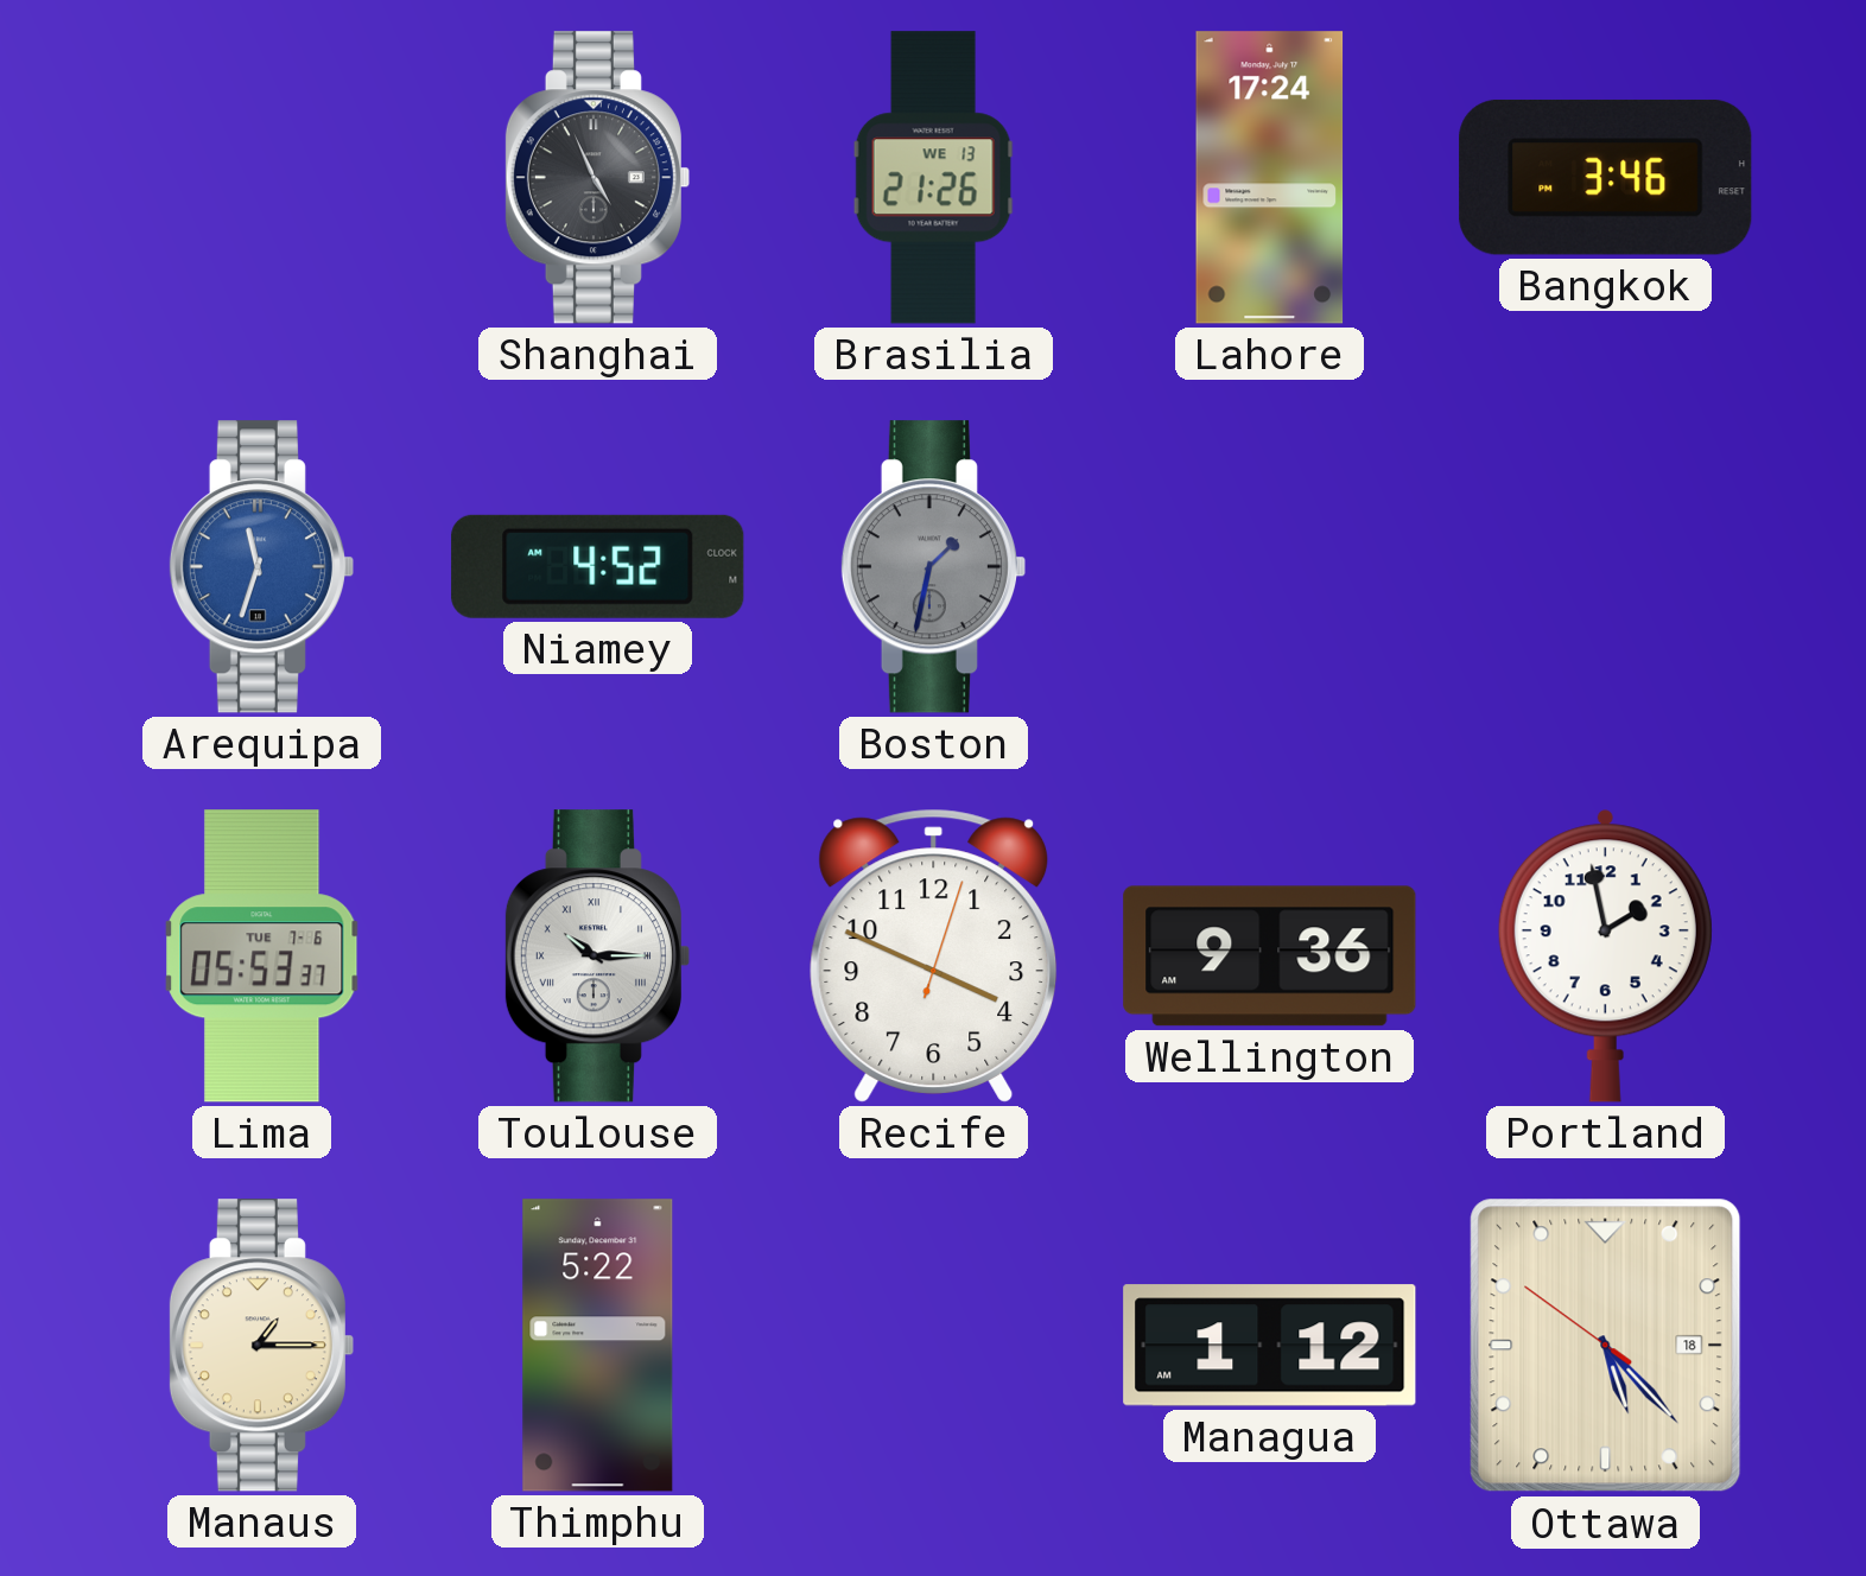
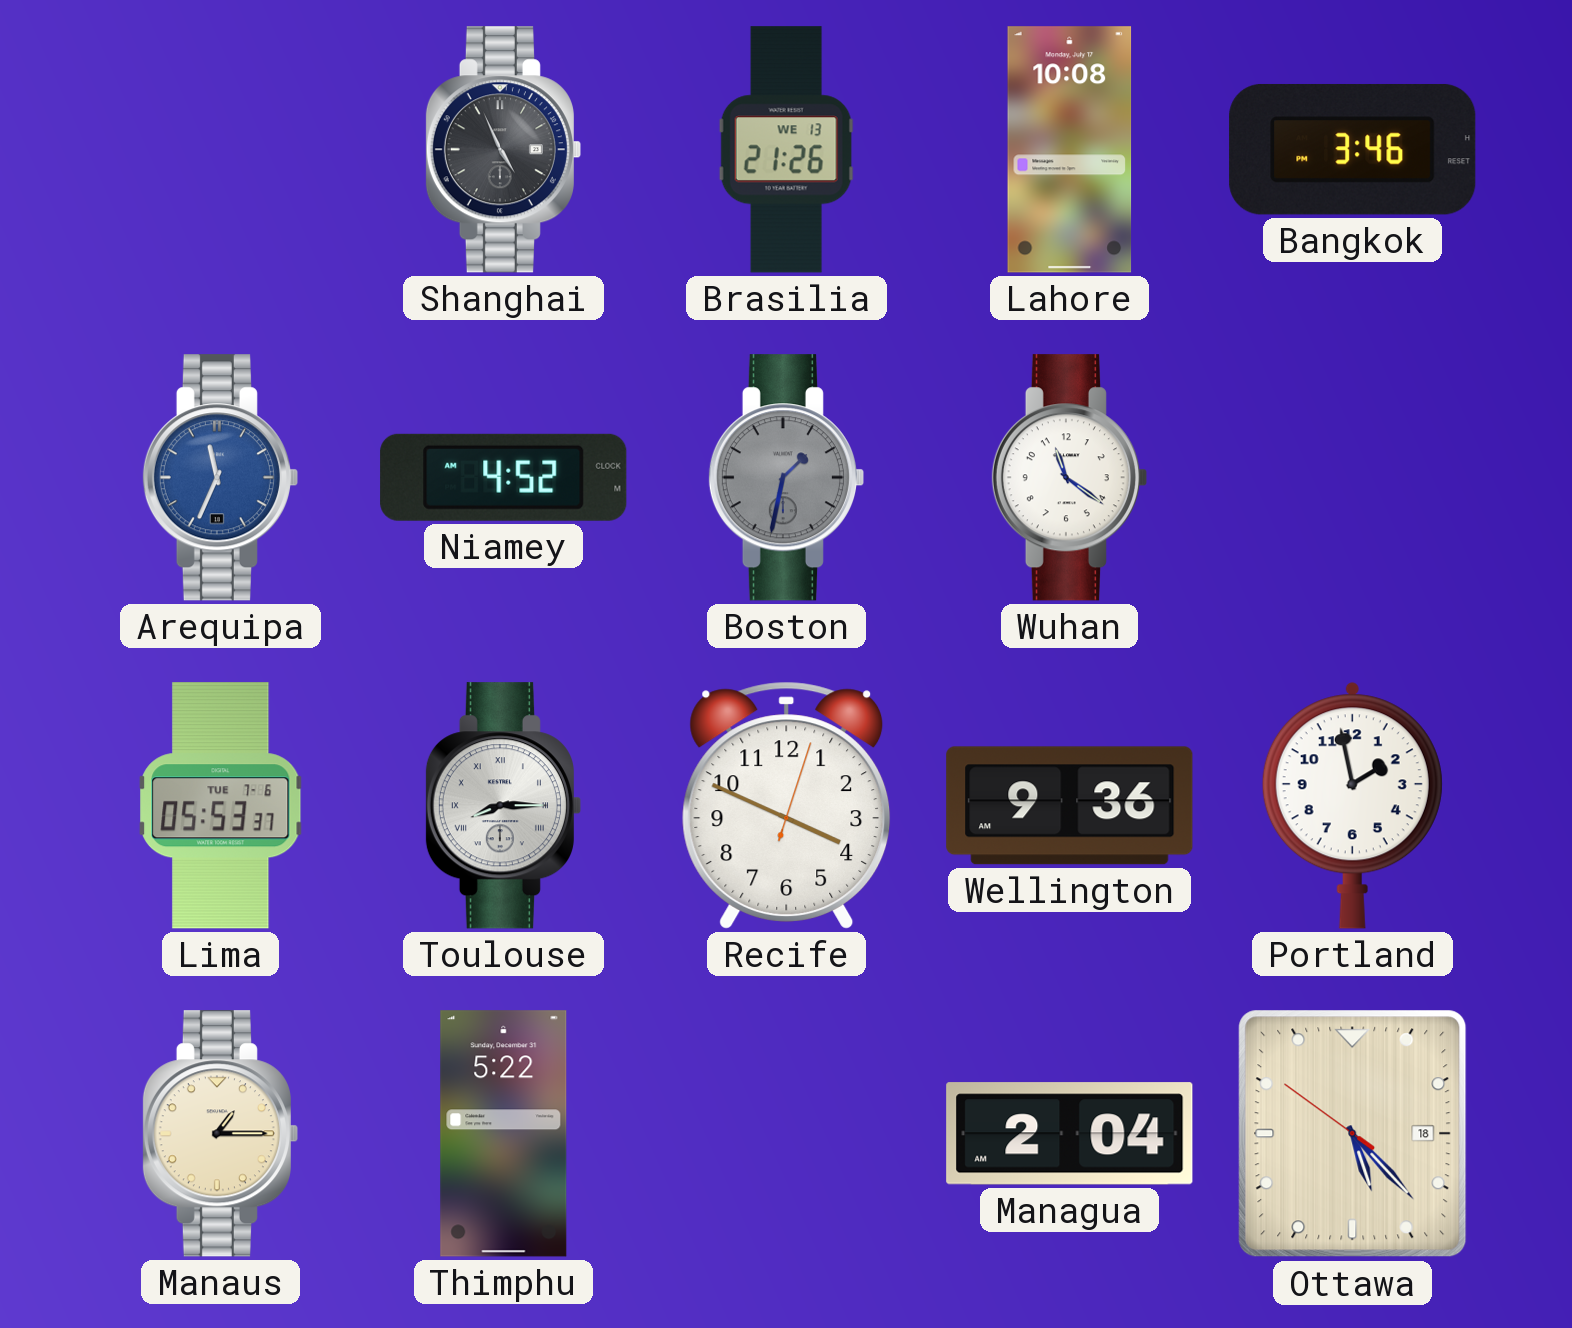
Lahore: 17:24 -> 10:08
Arequipa: 11:33 -> 11:34
Wuhan: none -> 11:21
Toulouse: 10:15 -> 8:15
Managua: 1:12 -> 2:04
